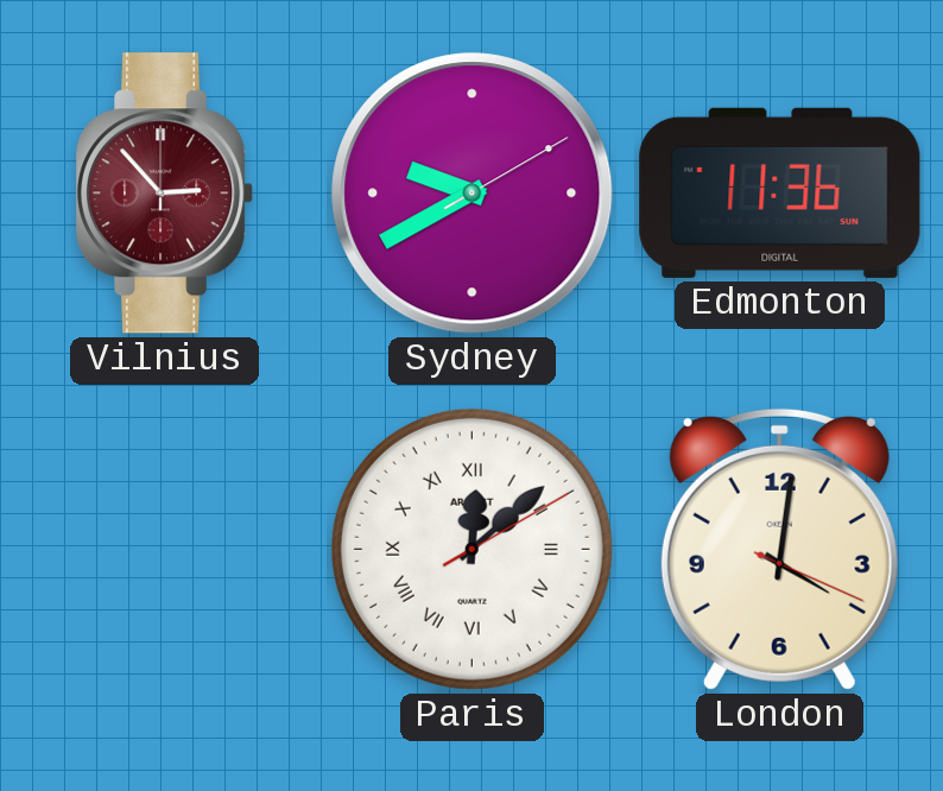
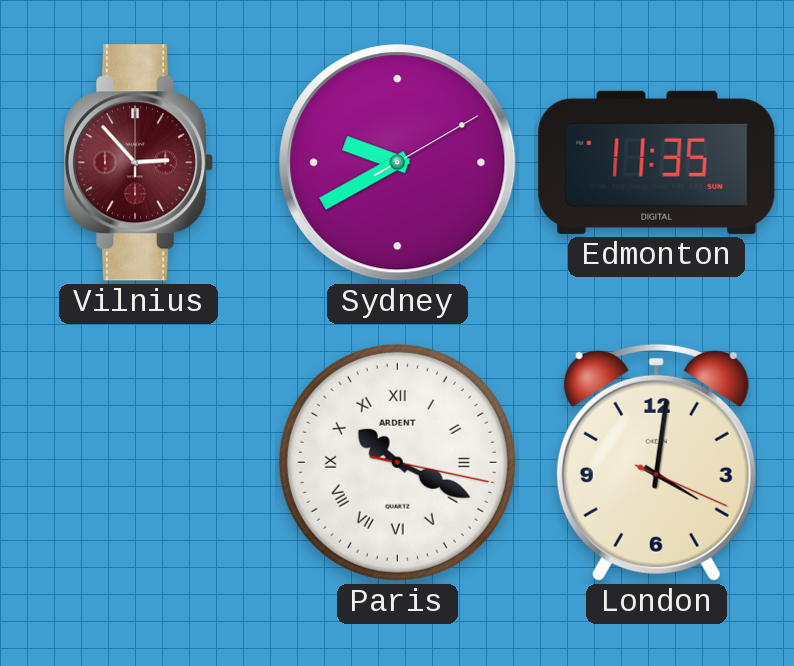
Edmonton: 11:36 -> 11:35
Paris: 12:08 -> 10:19
